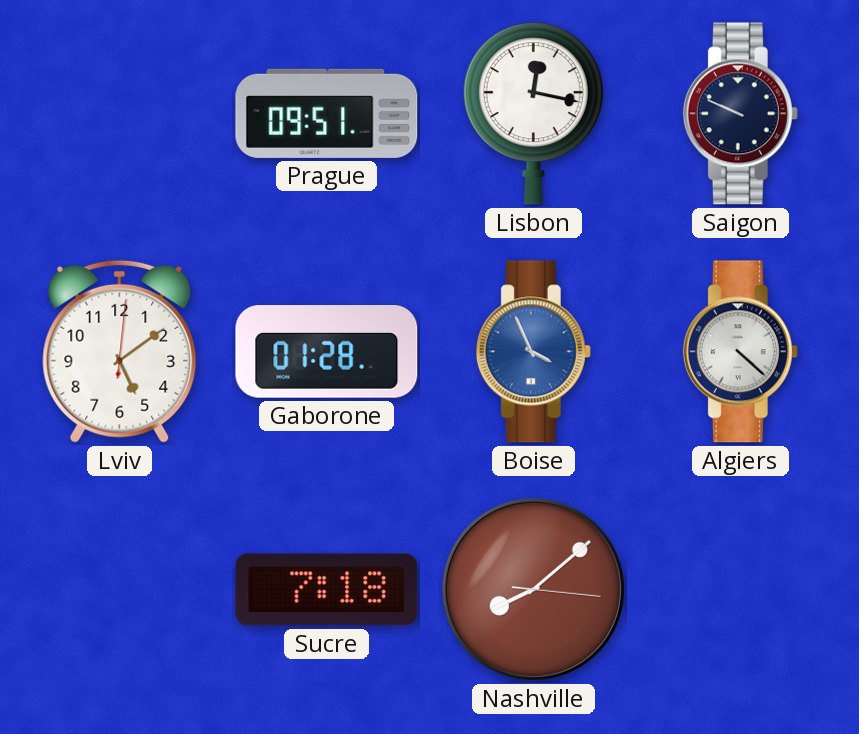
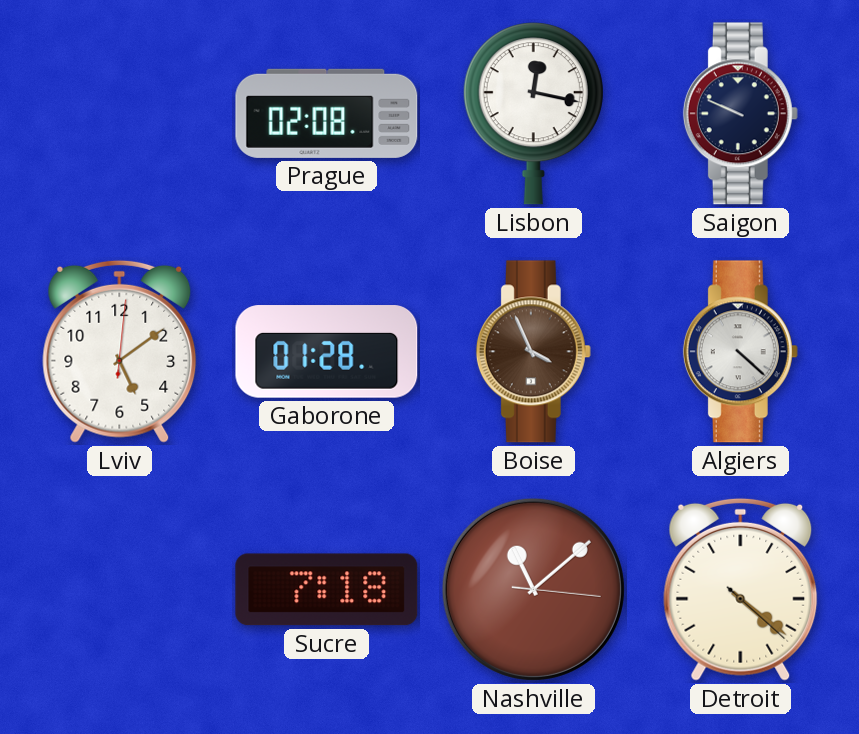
Prague: 09:51 -> 02:08
Boise dial: blue -> brown
Nashville: 8:08 -> 11:08
Detroit: none -> 4:21
